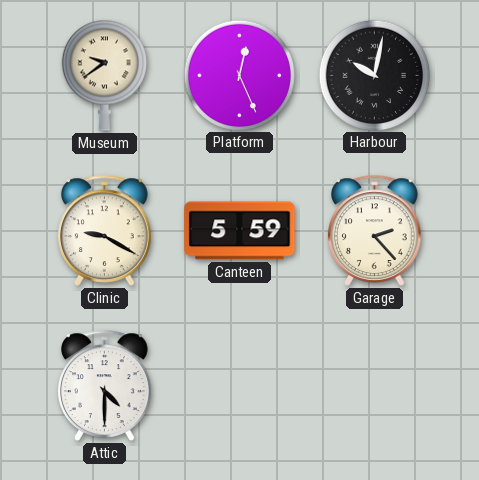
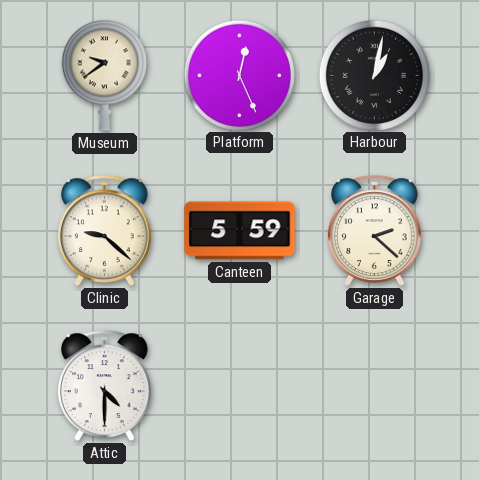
Harbour: 10:02 -> 1:02
Clinic: 9:20 -> 9:22
Garage: 2:23 -> 2:22
